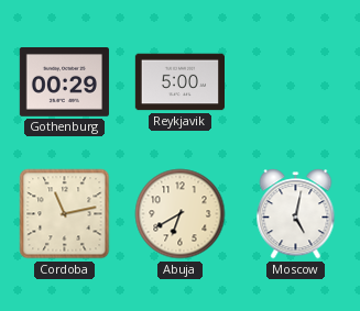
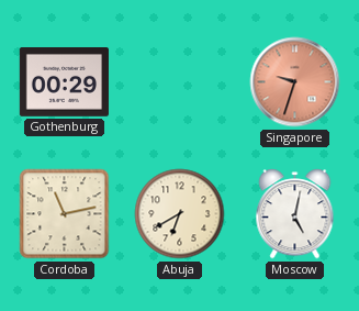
Reykjavik: 5:00 -> none
Singapore: none -> 9:33
